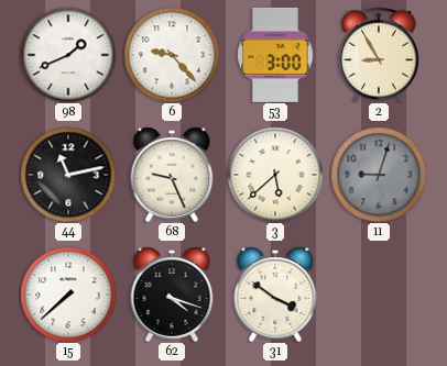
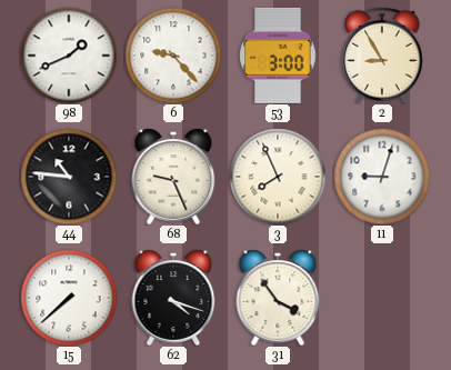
44: 11:13 -> 10:46
3: 5:38 -> 7:56
11 dial: grey -> white
31: 3:51 -> 3:54
